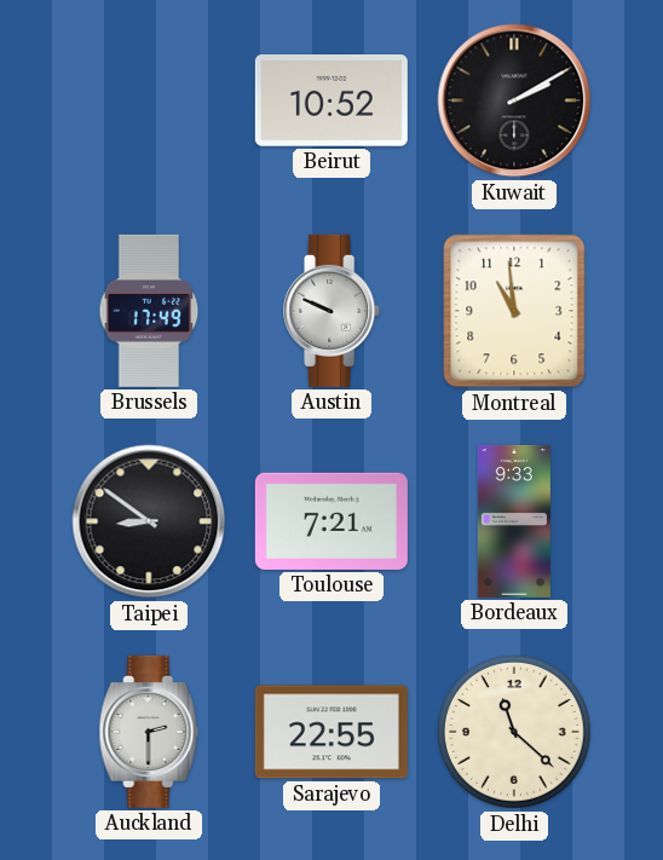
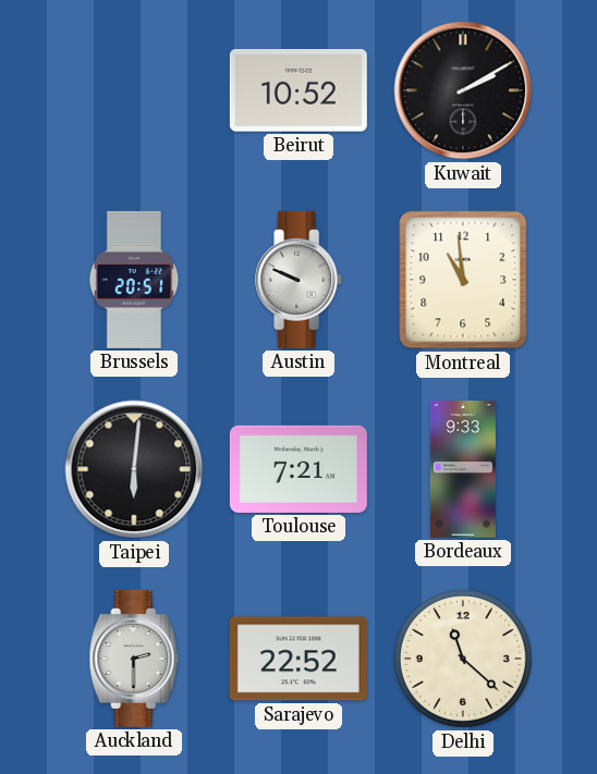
Brussels: 17:49 -> 20:51
Taipei: 8:51 -> 6:01
Sarajevo: 22:55 -> 22:52
